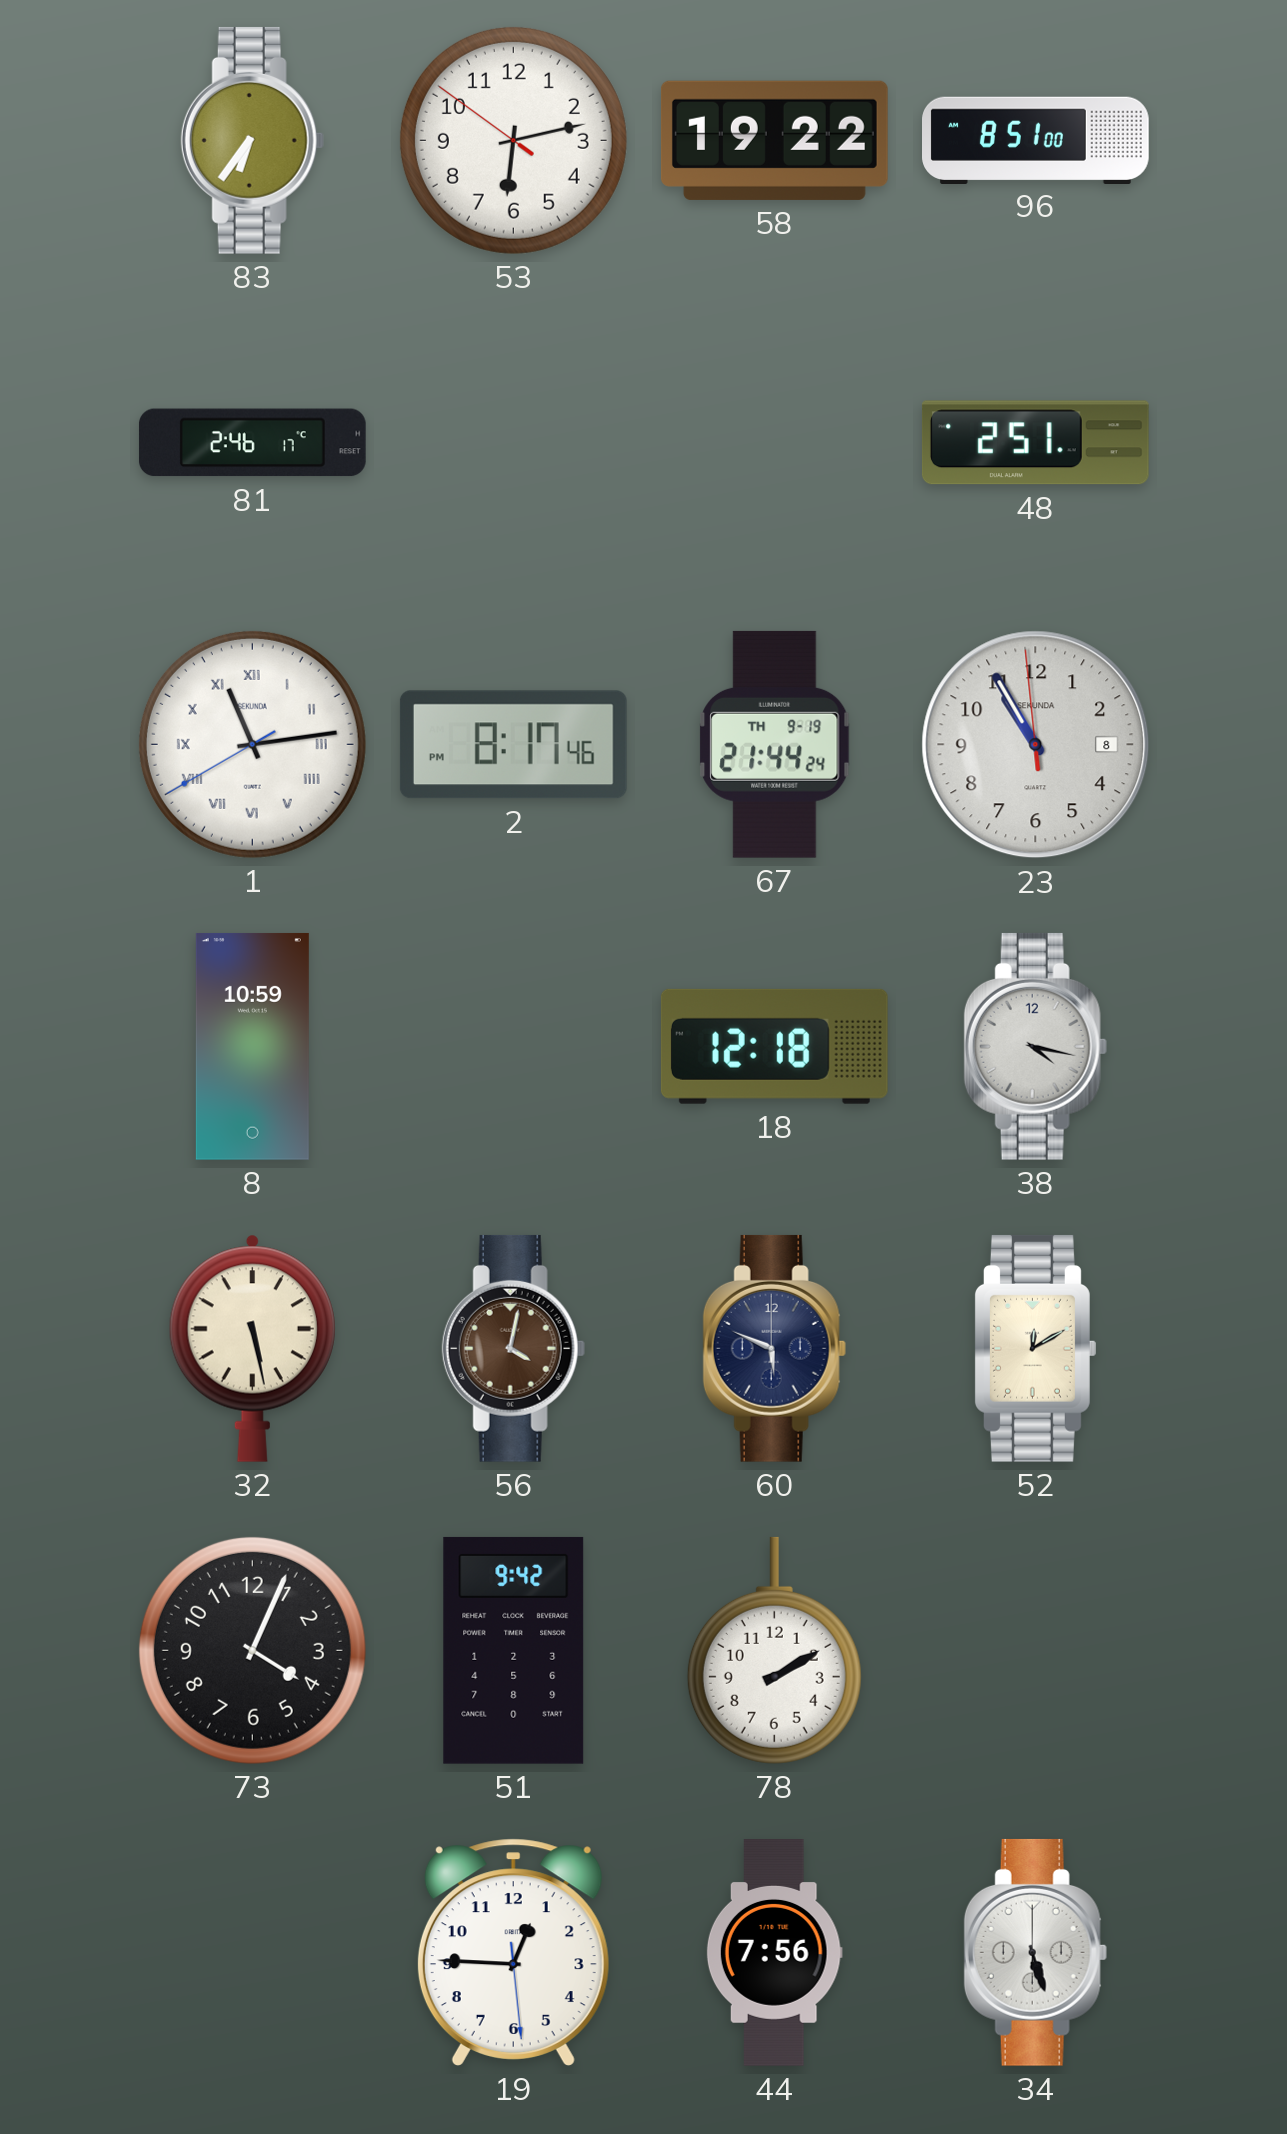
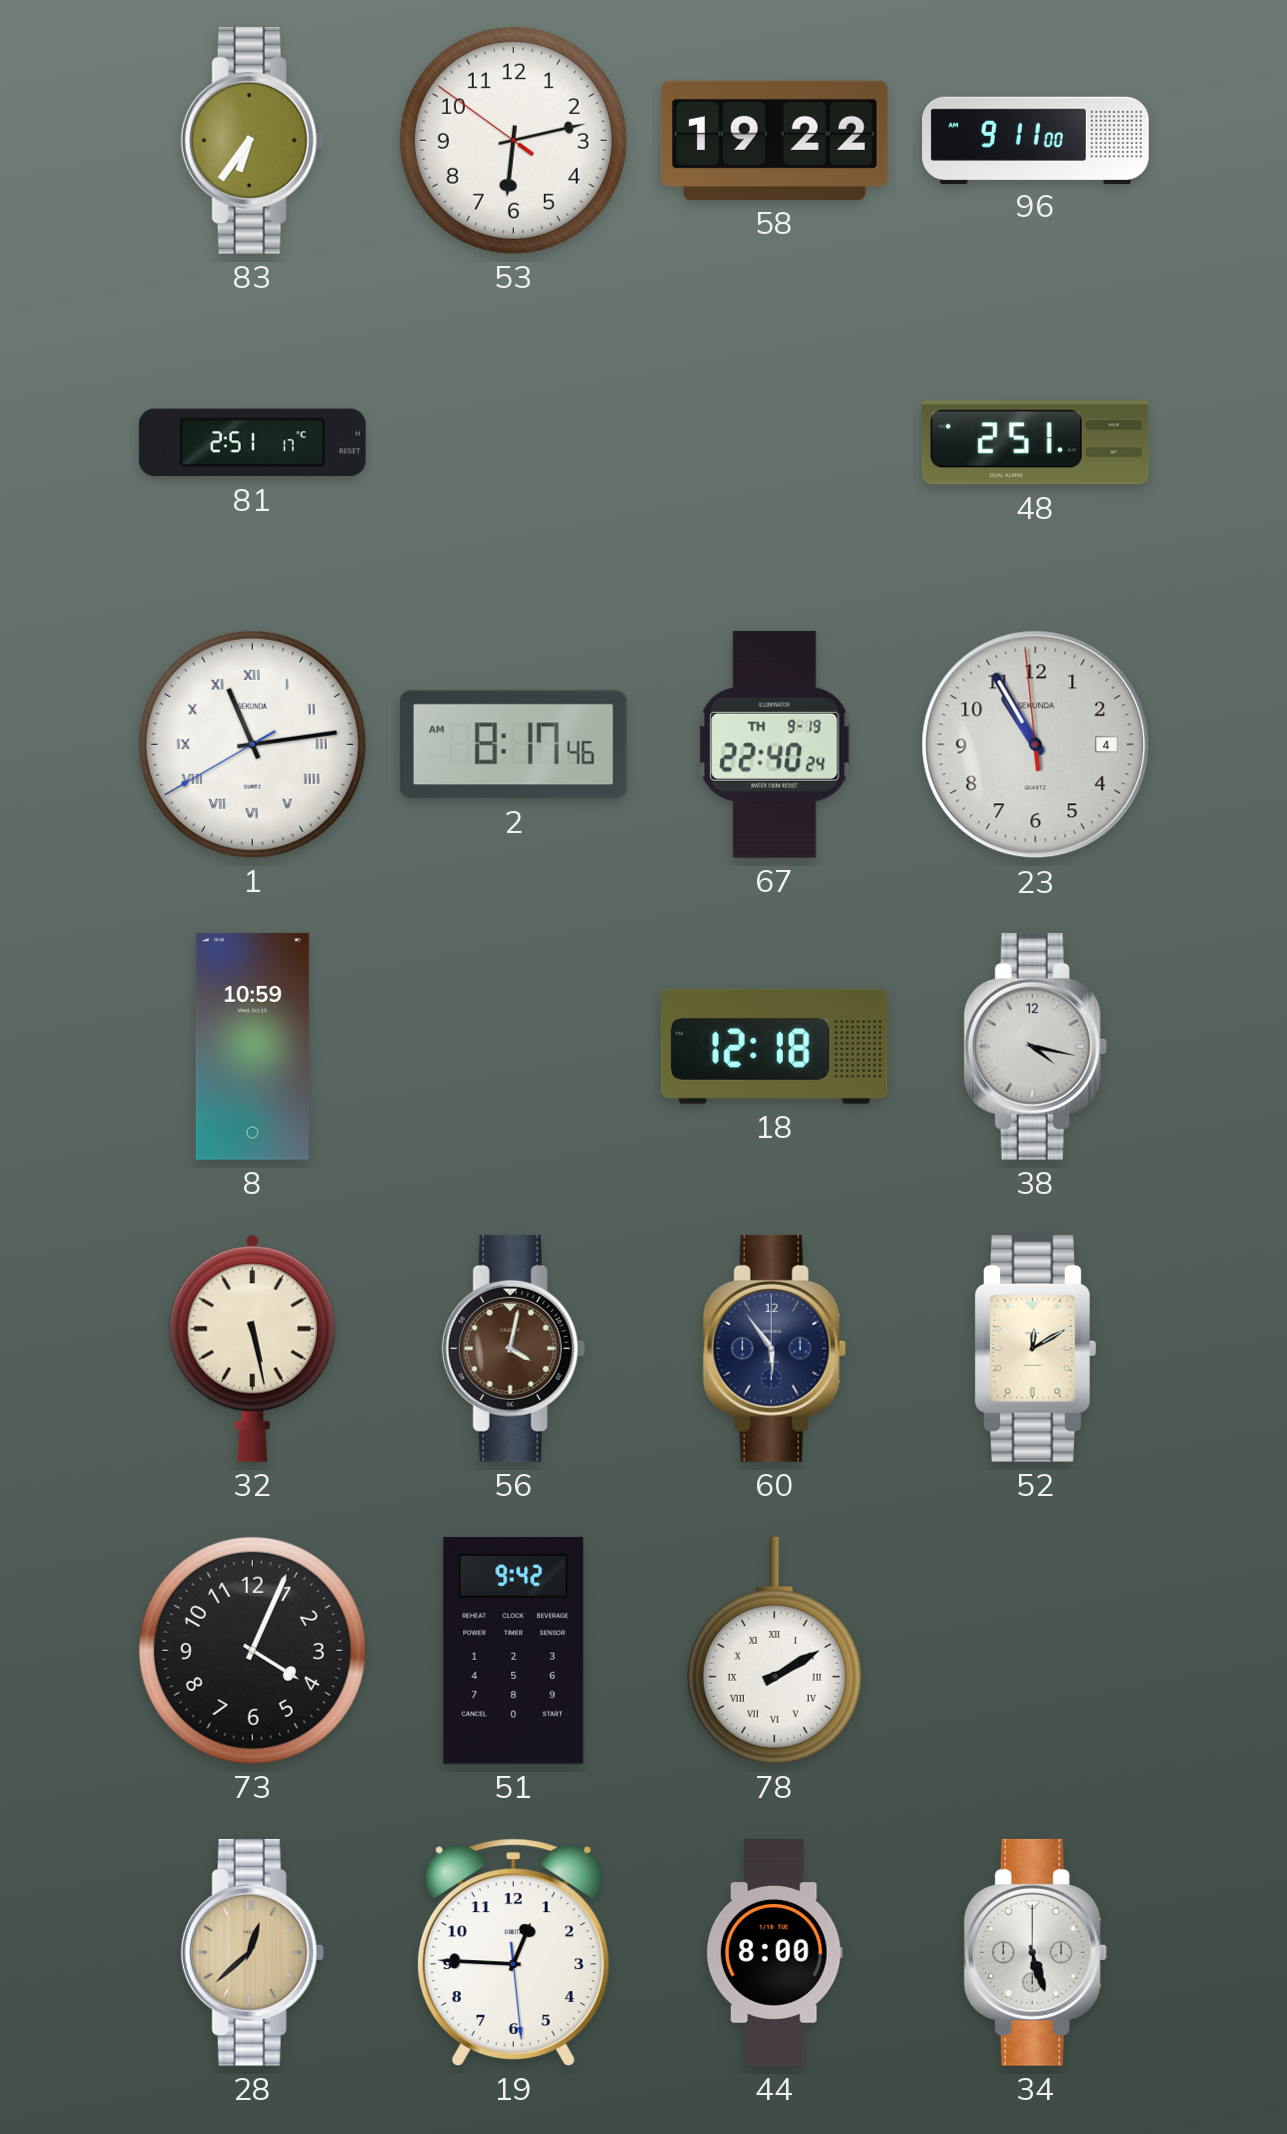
96: 8:51 -> 9:11
81: 2:46 -> 2:51
2: 8:17:46 PM -> 8:17:46 AM
67: 21:44 -> 22:40
23 date: 8 -> 4
60: 5:49 -> 5:54
78 numerals: Arabic -> Roman
28: none -> 12:38
44: 7:56 -> 8:00
